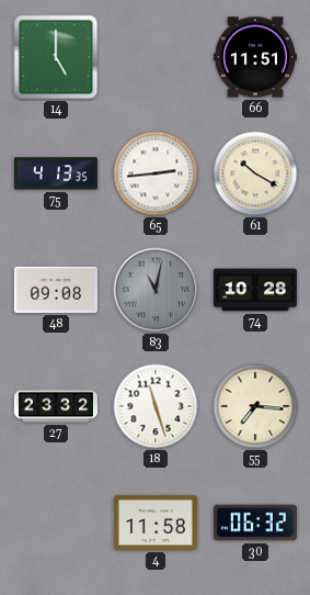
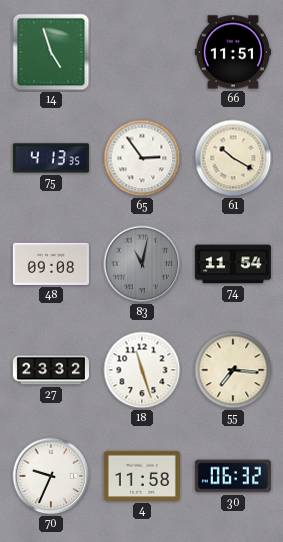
14: 5:00 -> 4:57
65: 2:44 -> 2:54
74: 10:28 -> 11:54
70: none -> 9:34
